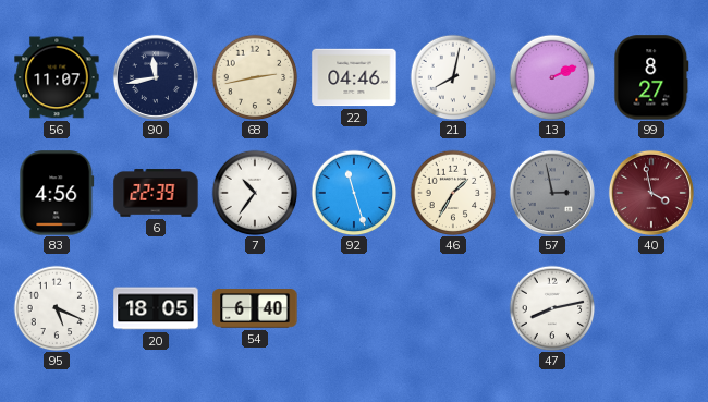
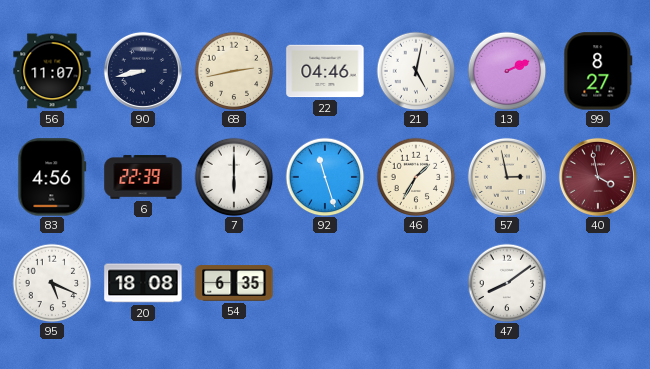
90: 11:43 -> 8:43
21: 8:02 -> 5:02
7: 10:36 -> 6:00
57 dial: grey -> cream
20: 18:05 -> 18:08
54: 6:40 -> 6:35
47: 8:13 -> 8:09
